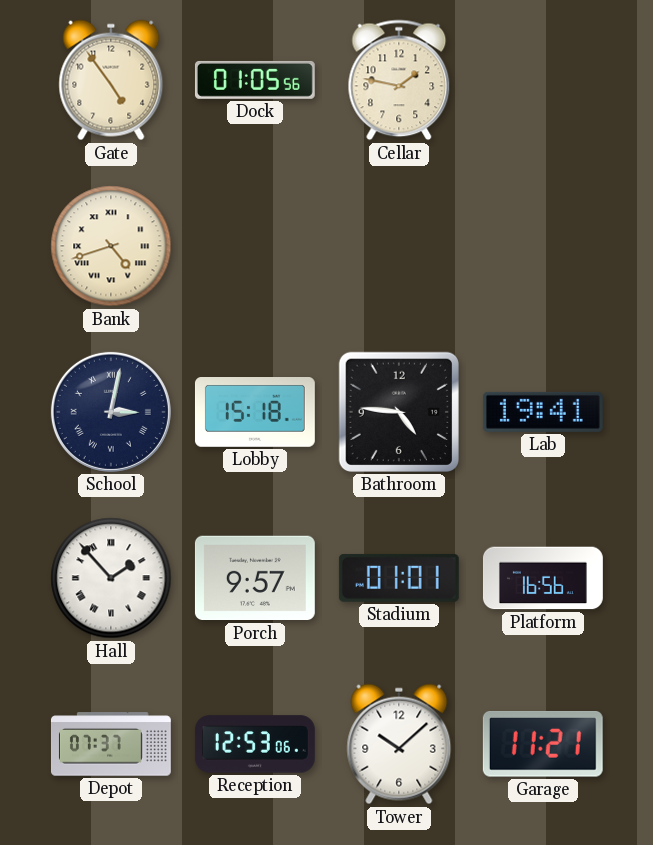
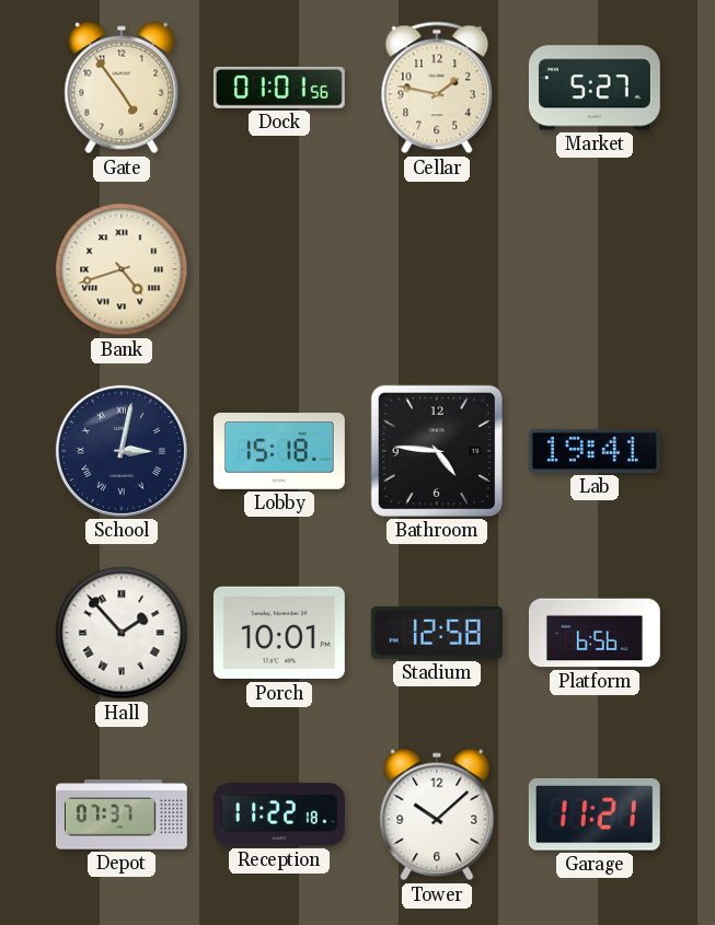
Dock: 01:05 -> 01:01
Market: none -> 5:27
Porch: 9:57 -> 10:01
Stadium: 01:01 -> 12:58
Platform: 16:56 -> 6:56
Reception: 12:53 -> 11:22
